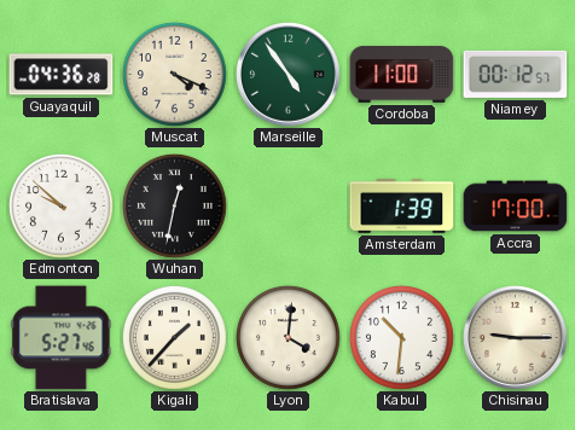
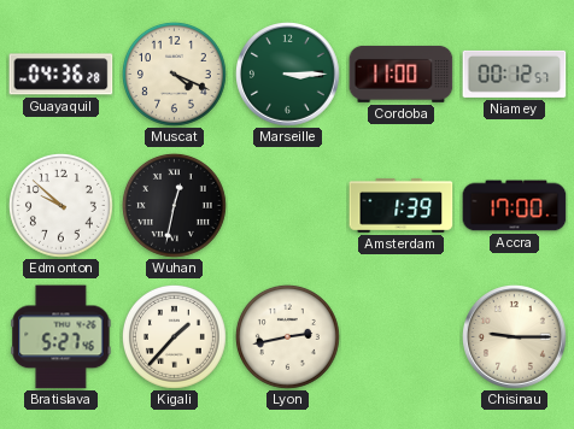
Marseille: 4:54 -> 3:15
Lyon: 4:01 -> 2:43
Kabul: 10:31 -> none
